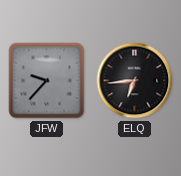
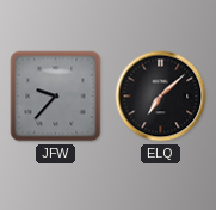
ELQ: 6:44 -> 7:08
